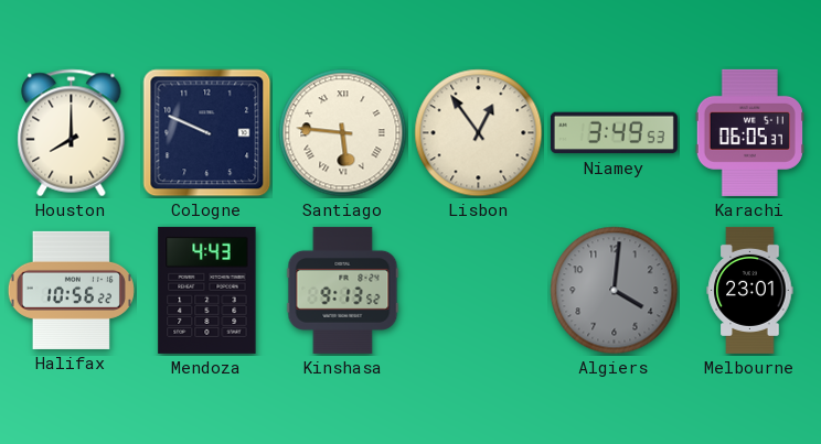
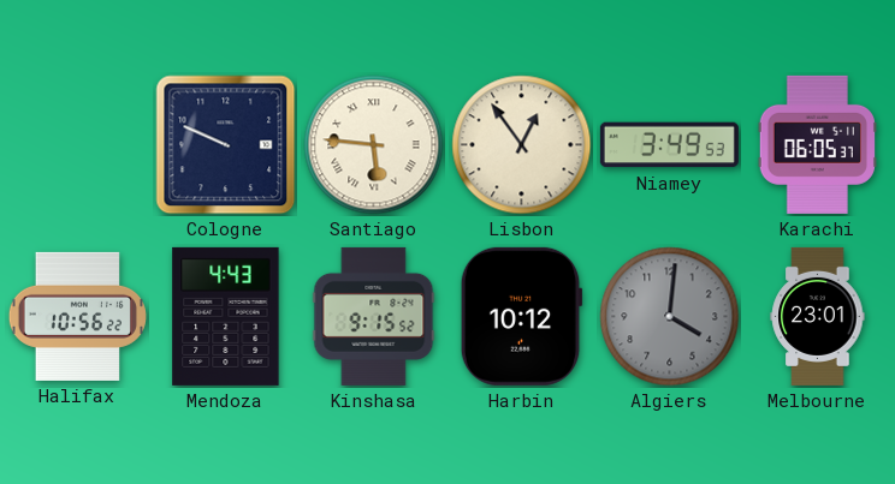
Houston: 8:00 -> none
Kinshasa: 9:13 -> 9:15
Harbin: none -> 10:12
